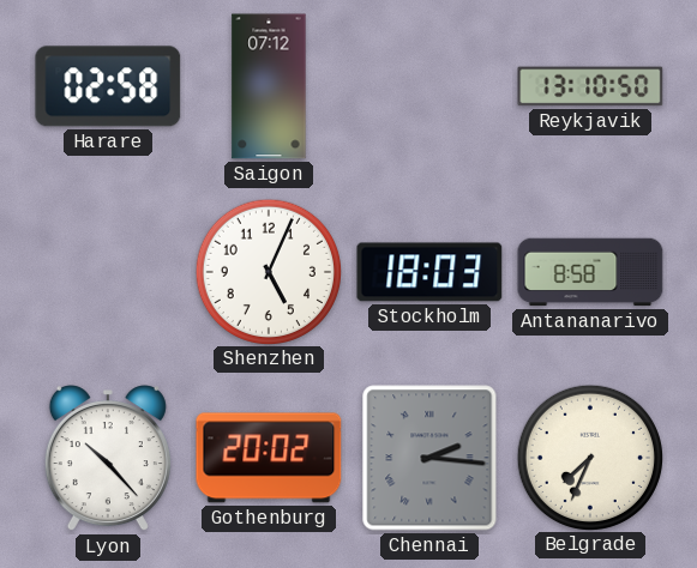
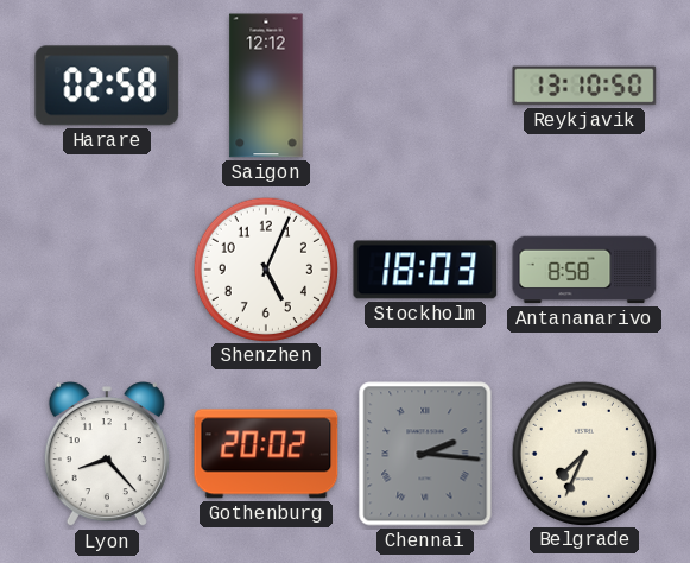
Saigon: 07:12 -> 12:12
Lyon: 10:23 -> 8:23
